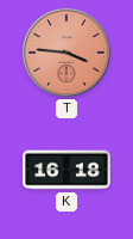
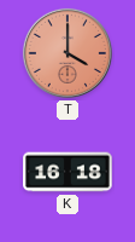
T: 3:46 -> 4:00
